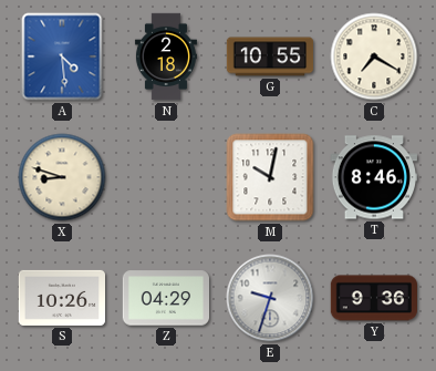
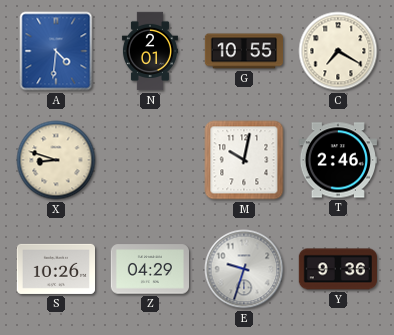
A: 4:29 -> 4:31
N: 2:18 -> 2:01
T: 8:46 -> 2:46
